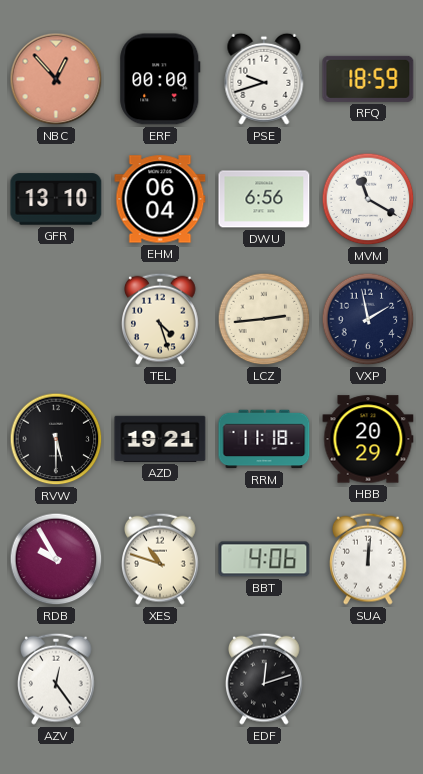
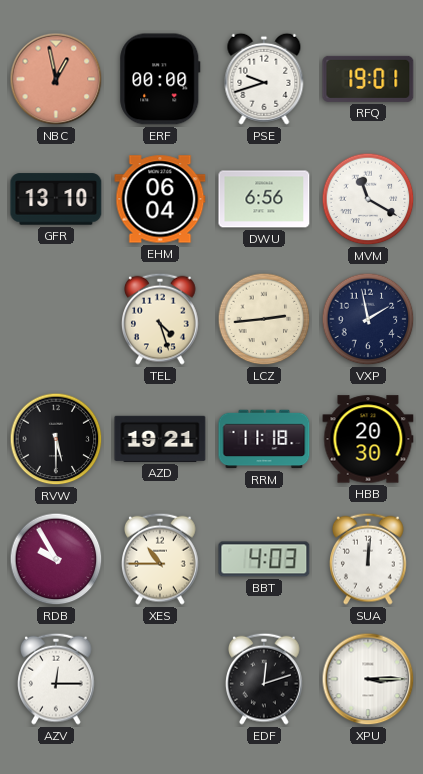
NBC: 12:53 -> 12:58
RFQ: 18:59 -> 19:01
HBB: 20:29 -> 20:30
XES: 10:48 -> 10:45
BBT: 4:06 -> 4:03
AZV: 12:24 -> 12:15
XPU: none -> 3:15
